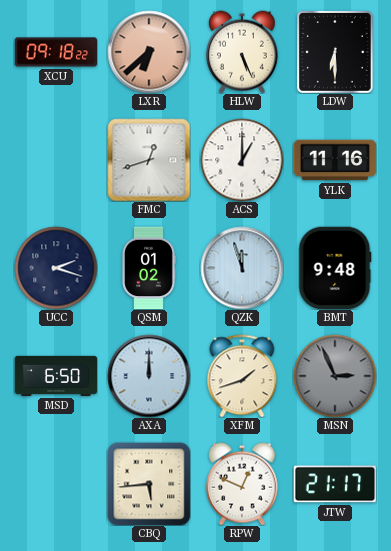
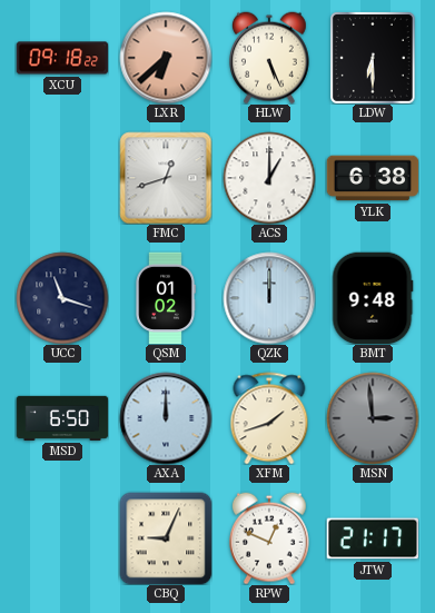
YLK: 11:16 -> 6:38
UCC: 2:18 -> 11:18
QZK: 11:57 -> 12:00
MSN: 2:56 -> 2:59
CBQ: 5:44 -> 9:04
